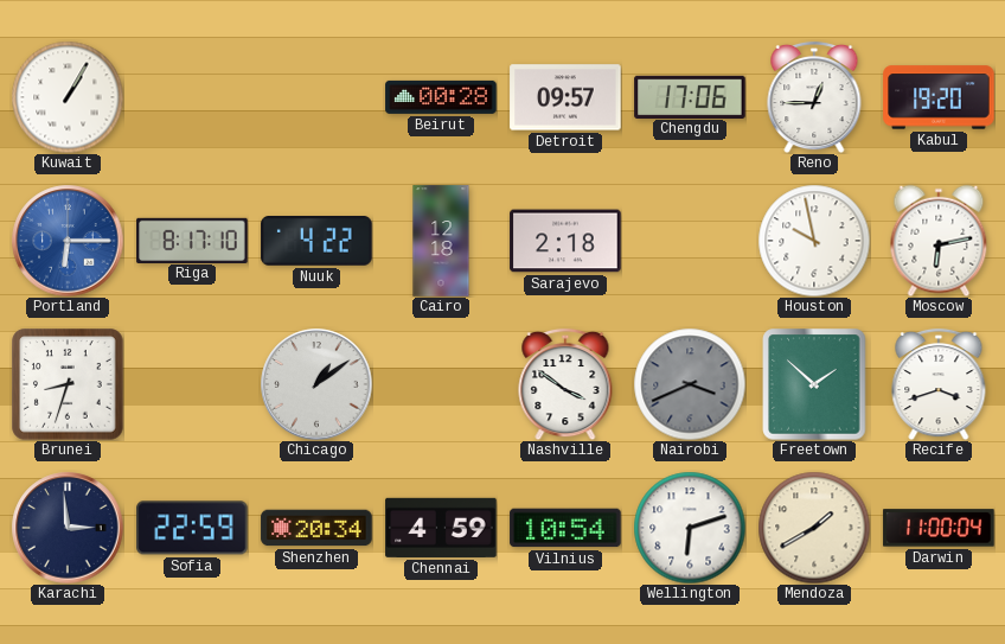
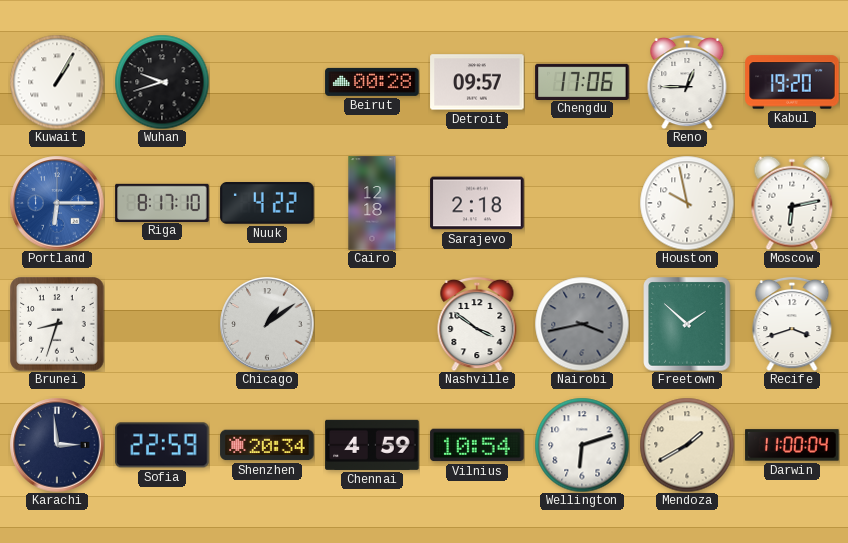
Wuhan: none -> 9:42
Nairobi: 3:41 -> 3:43
